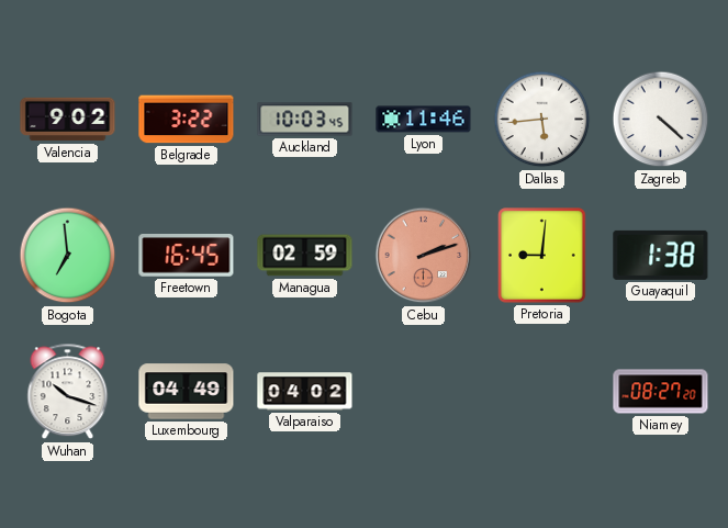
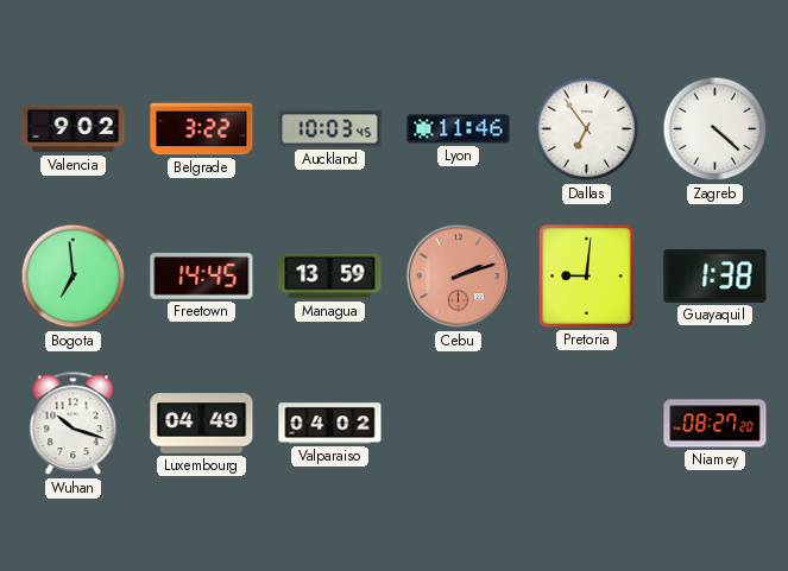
Dallas: 5:44 -> 6:54
Freetown: 16:45 -> 14:45
Managua: 02:59 -> 13:59
